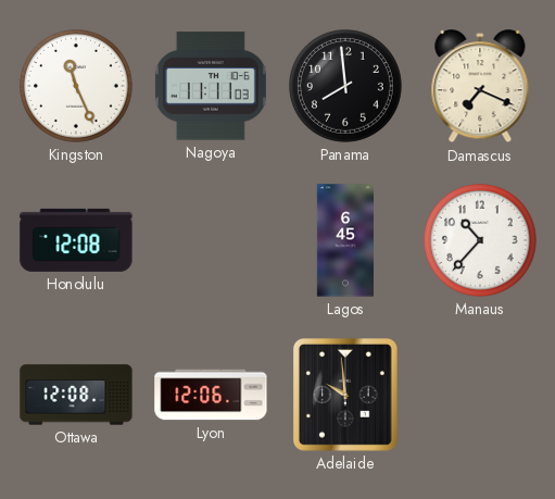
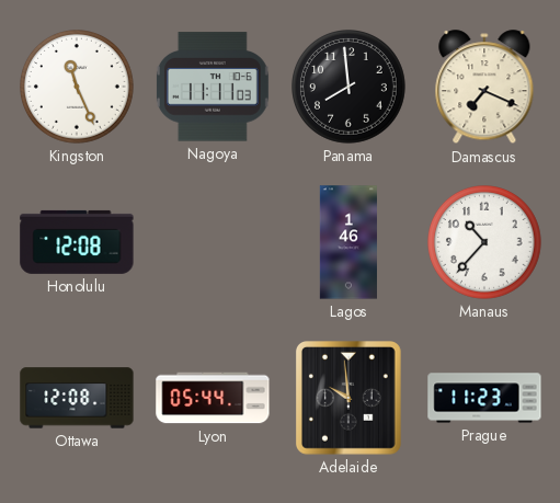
Lagos: 6:45 -> 1:46
Lyon: 12:06 -> 05:44
Prague: none -> 11:23
